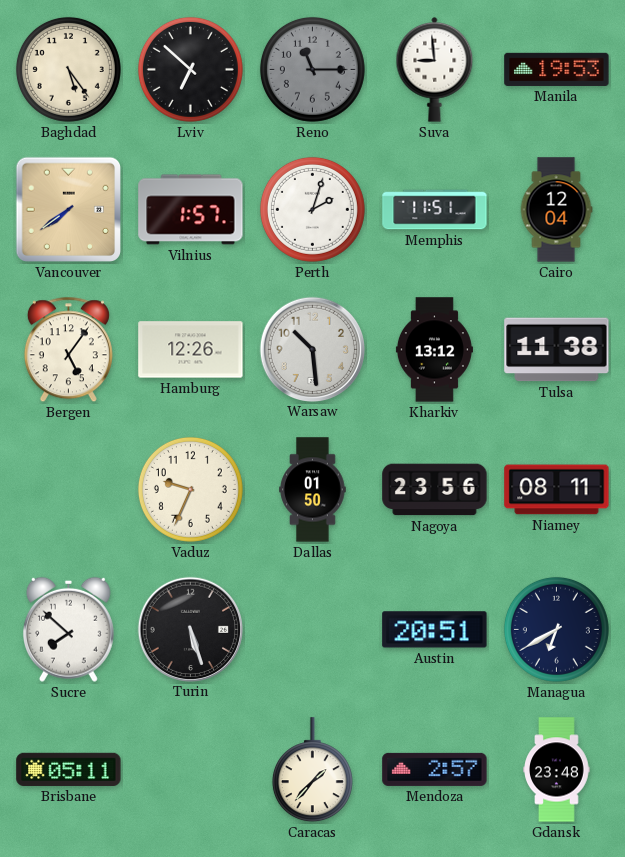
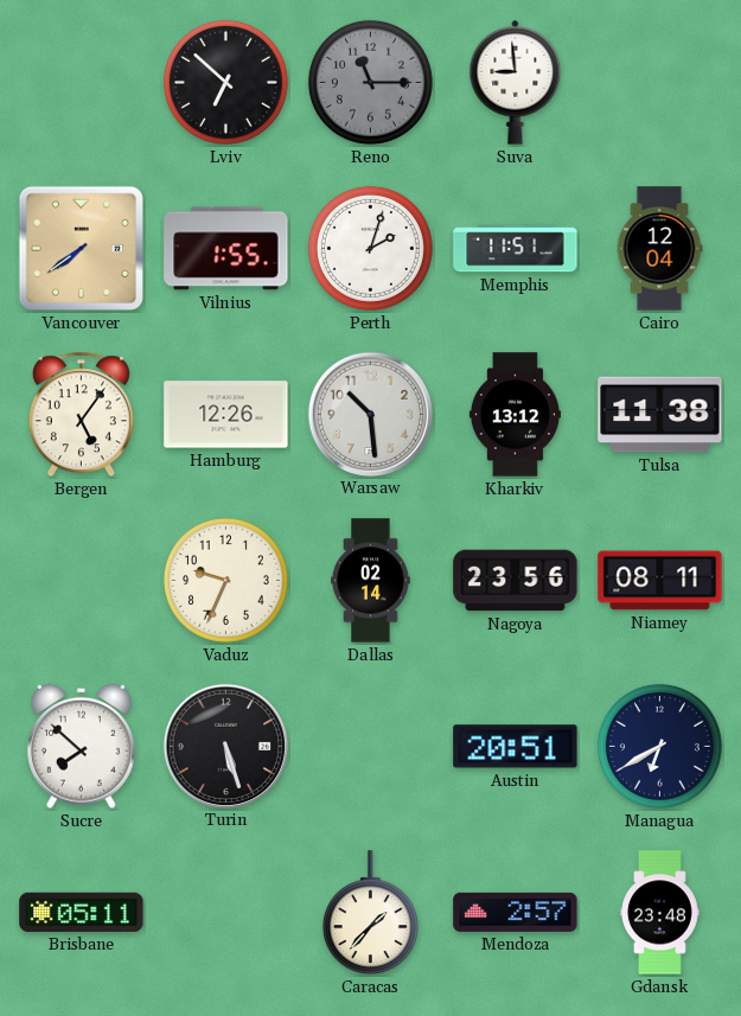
Baghdad: 5:24 -> none
Manila: 19:53 -> none
Vilnius: 1:57 -> 1:55
Dallas: 01:50 -> 02:14
